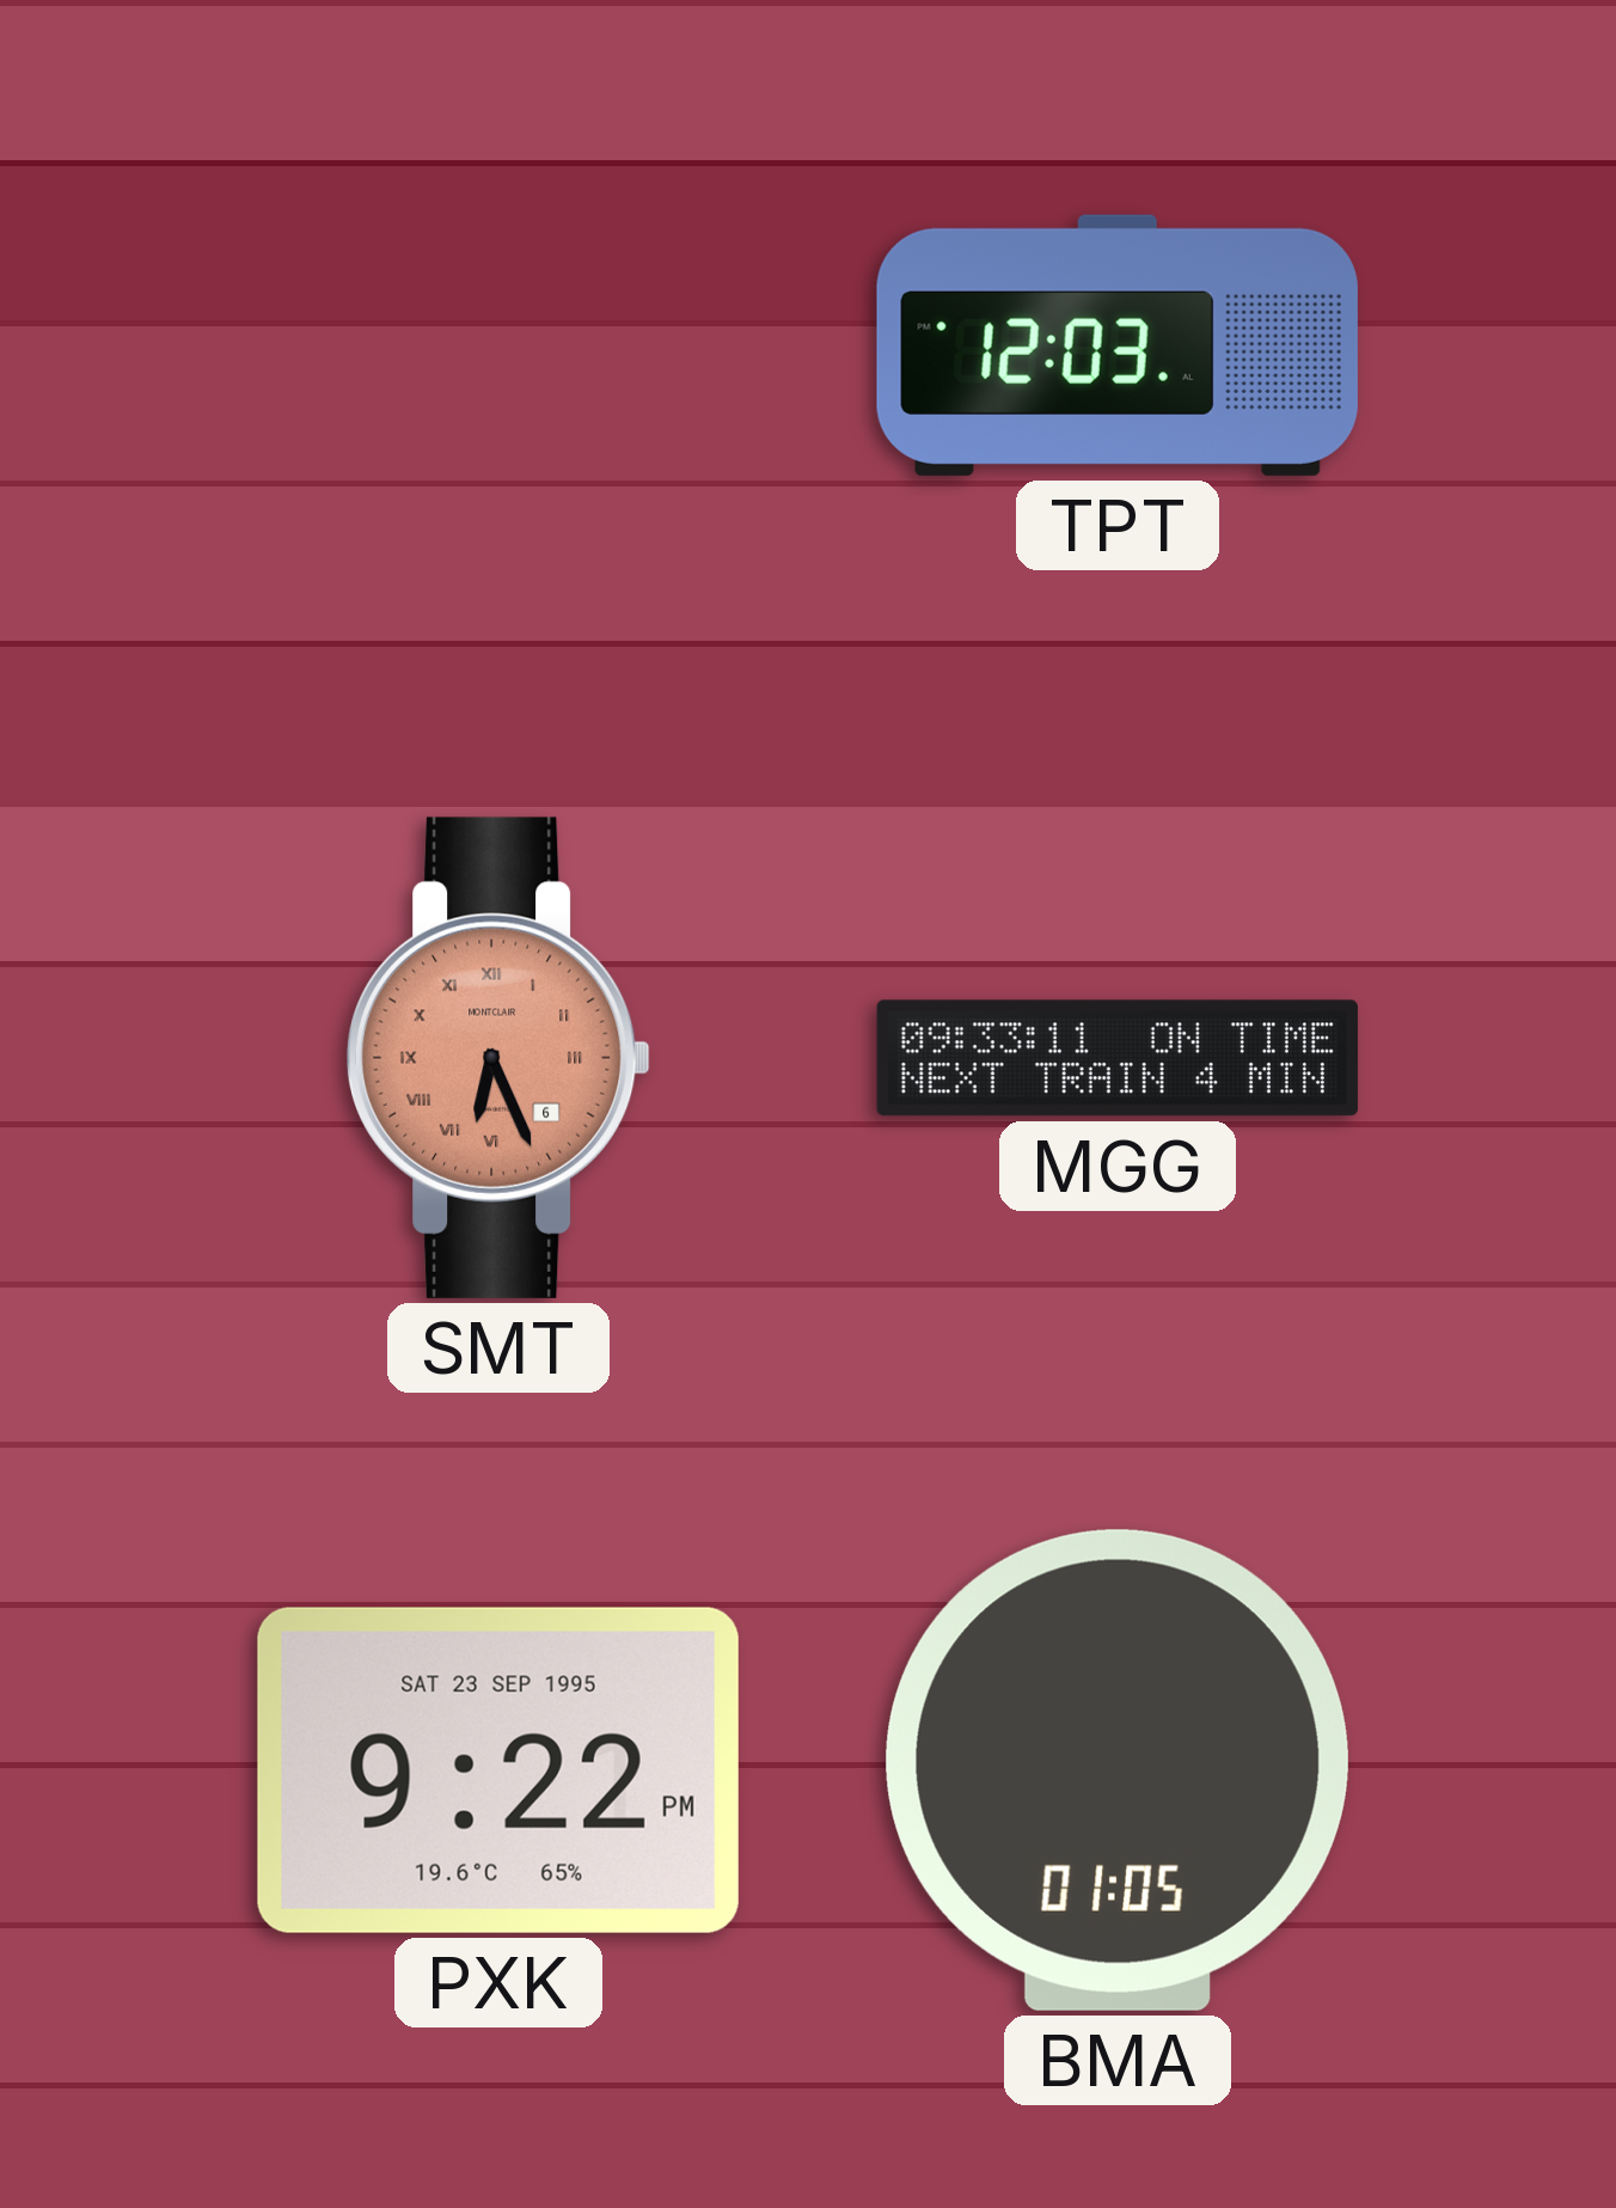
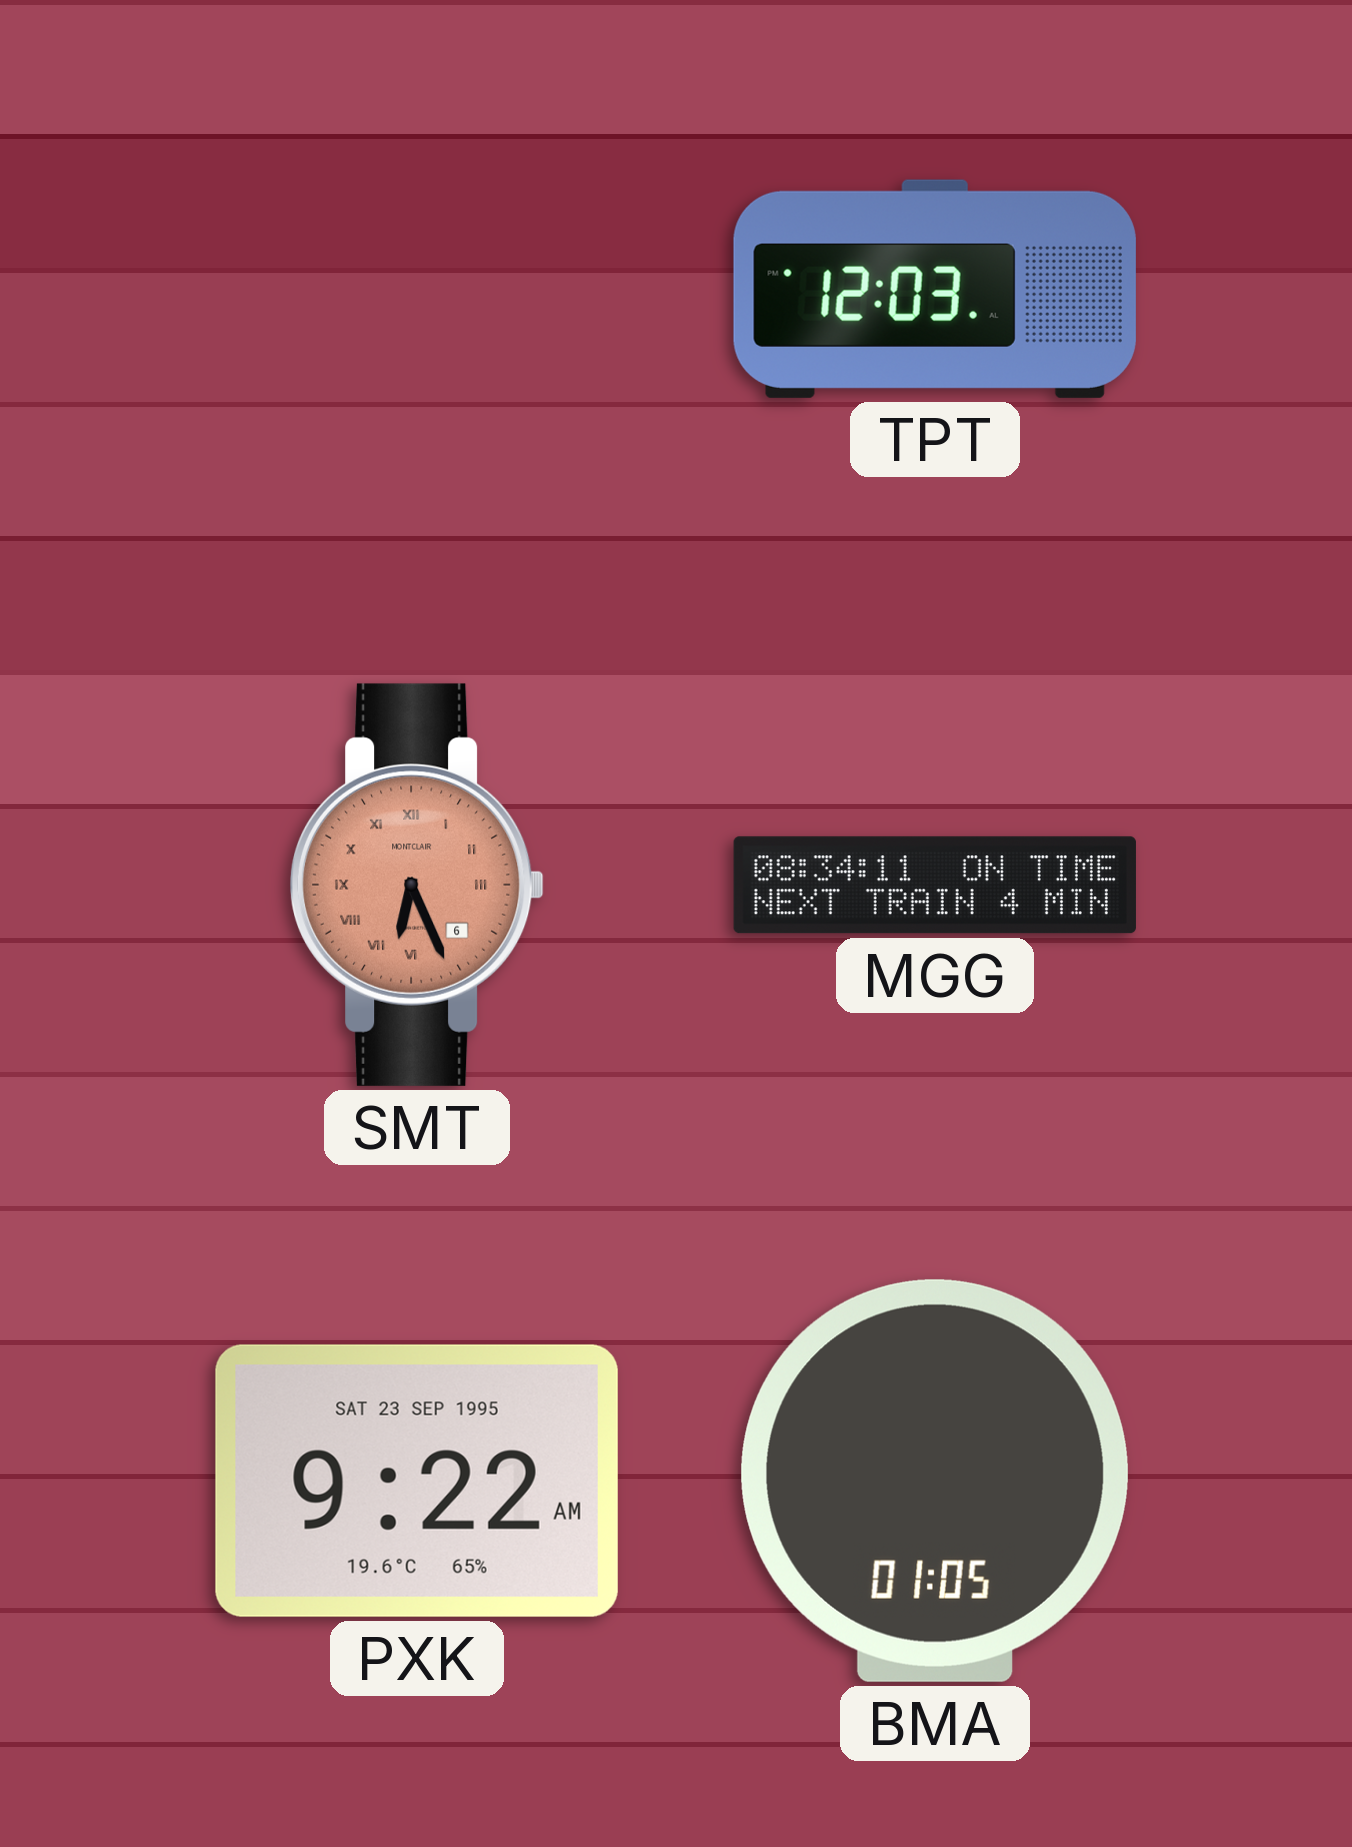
MGG: 09:33 -> 08:34
PXK: 9:22 PM -> 9:22 AM
